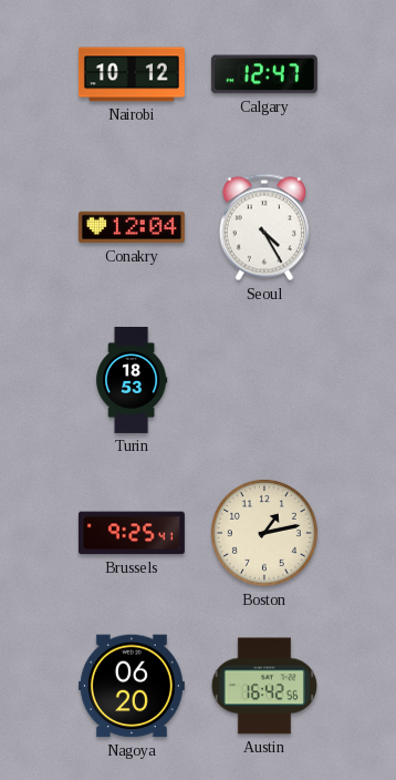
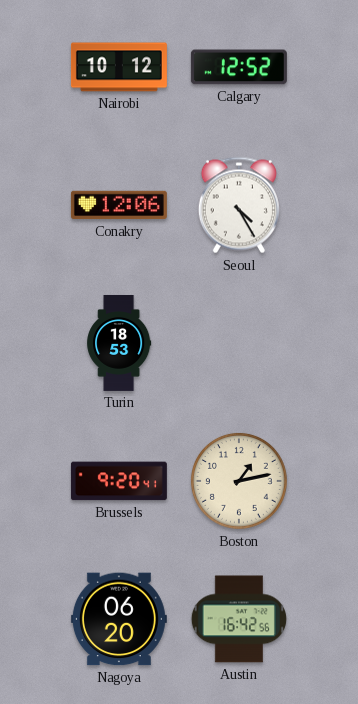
Calgary: 12:47 -> 12:52
Conakry: 12:04 -> 12:06
Brussels: 9:25 -> 9:20
